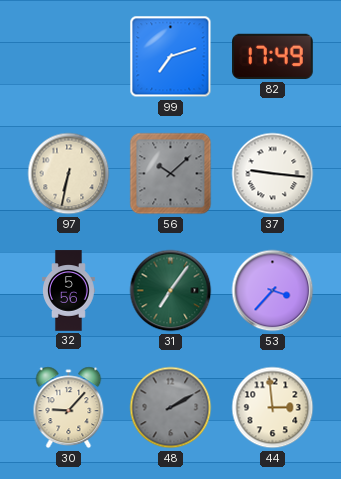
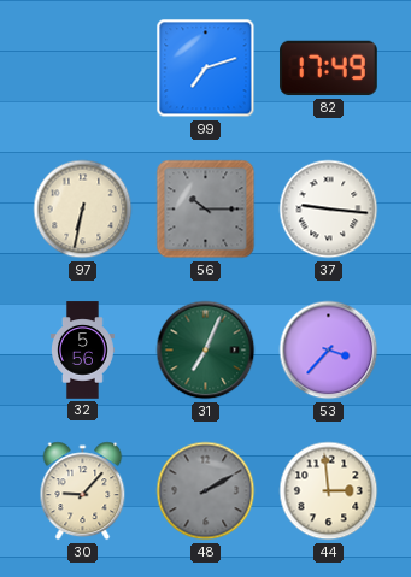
56: 10:08 -> 10:15
31: 7:06 -> 7:04
